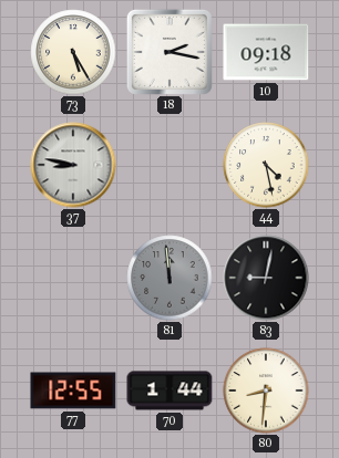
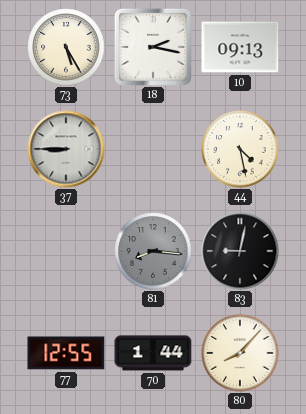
10: 09:18 -> 09:13
37: 8:47 -> 8:45
81: 11:59 -> 8:16
80: 8:31 -> 8:07
